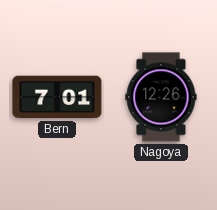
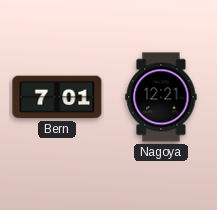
Nagoya: 12:26 -> 12:21
